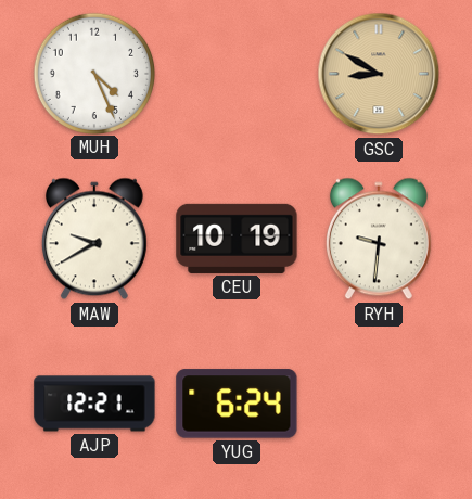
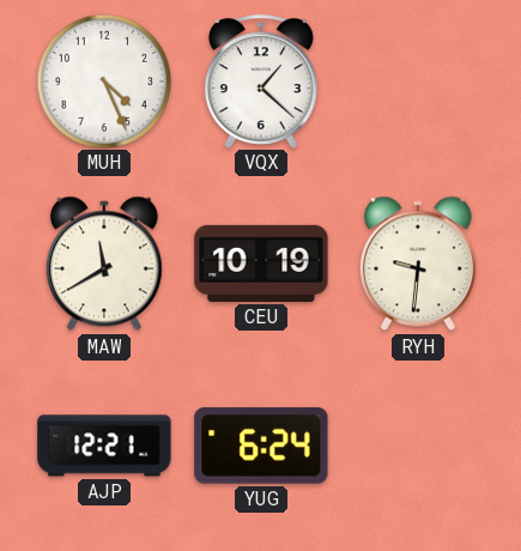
VQX: none -> 1:22
GSC: 8:50 -> none
MAW: 9:40 -> 11:40
